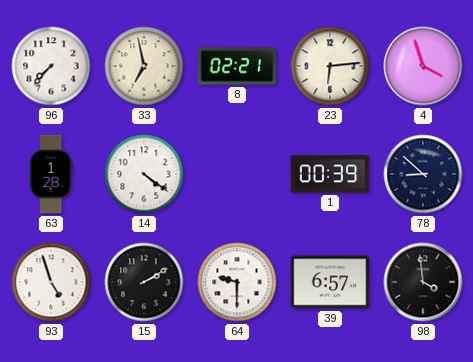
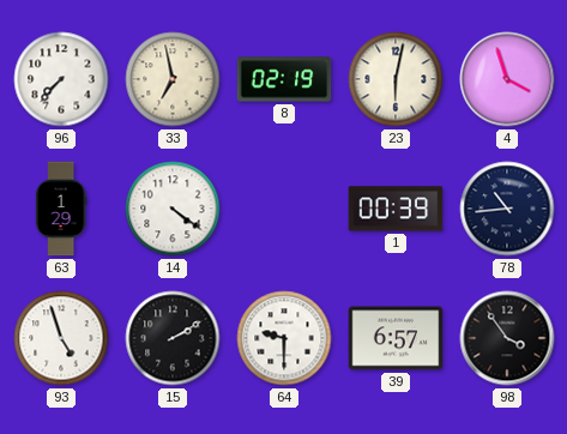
8: 02:21 -> 02:19
23: 6:14 -> 6:02
63: 1:28 -> 1:29
78: 8:52 -> 10:44
98: 3:59 -> 3:54
